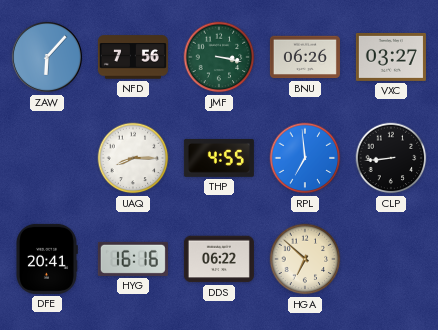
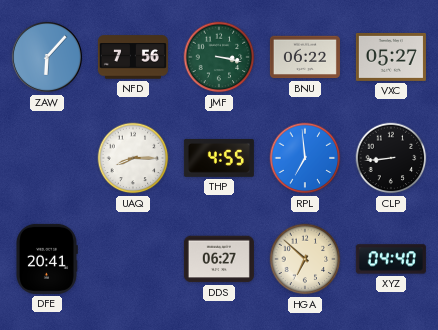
BNU: 06:26 -> 06:22
VXC: 03:27 -> 05:27
HYG: 16:16 -> none
DDS: 06:22 -> 06:27
XYZ: none -> 04:40
